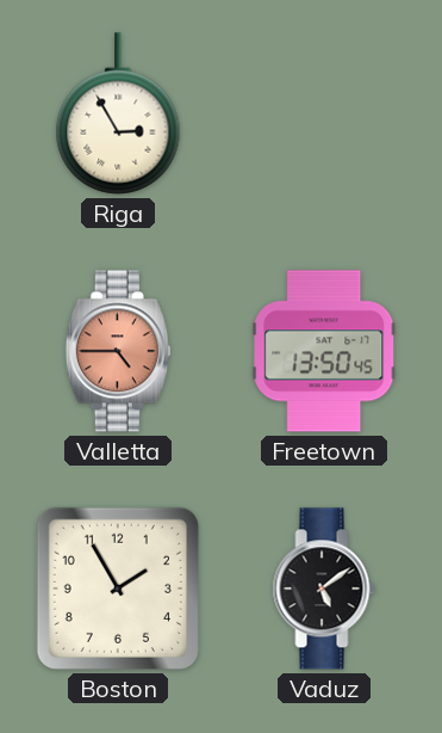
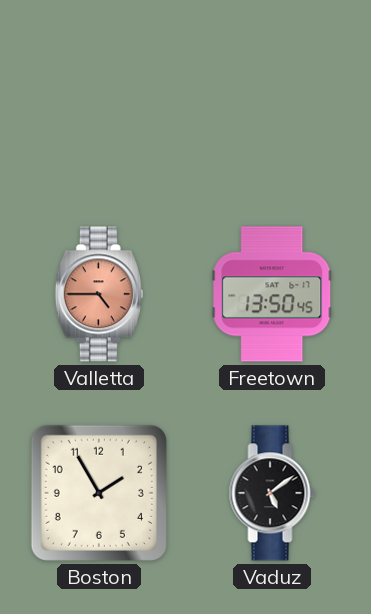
Riga: 2:55 -> none
